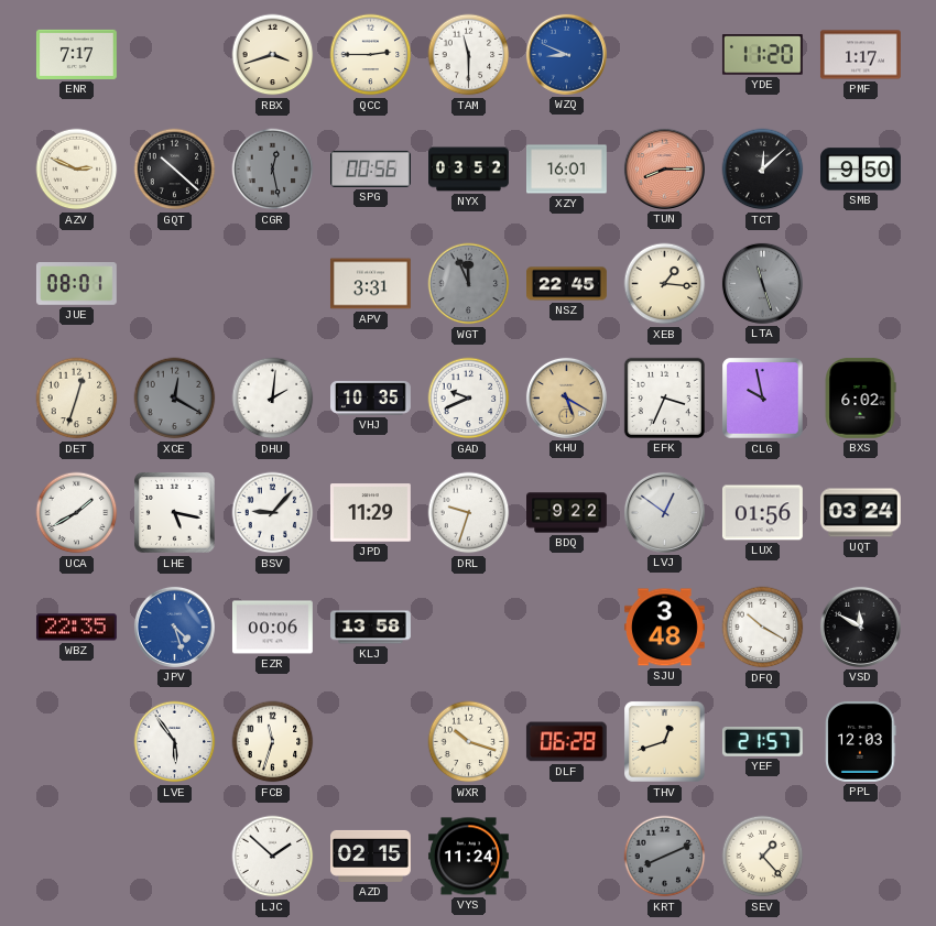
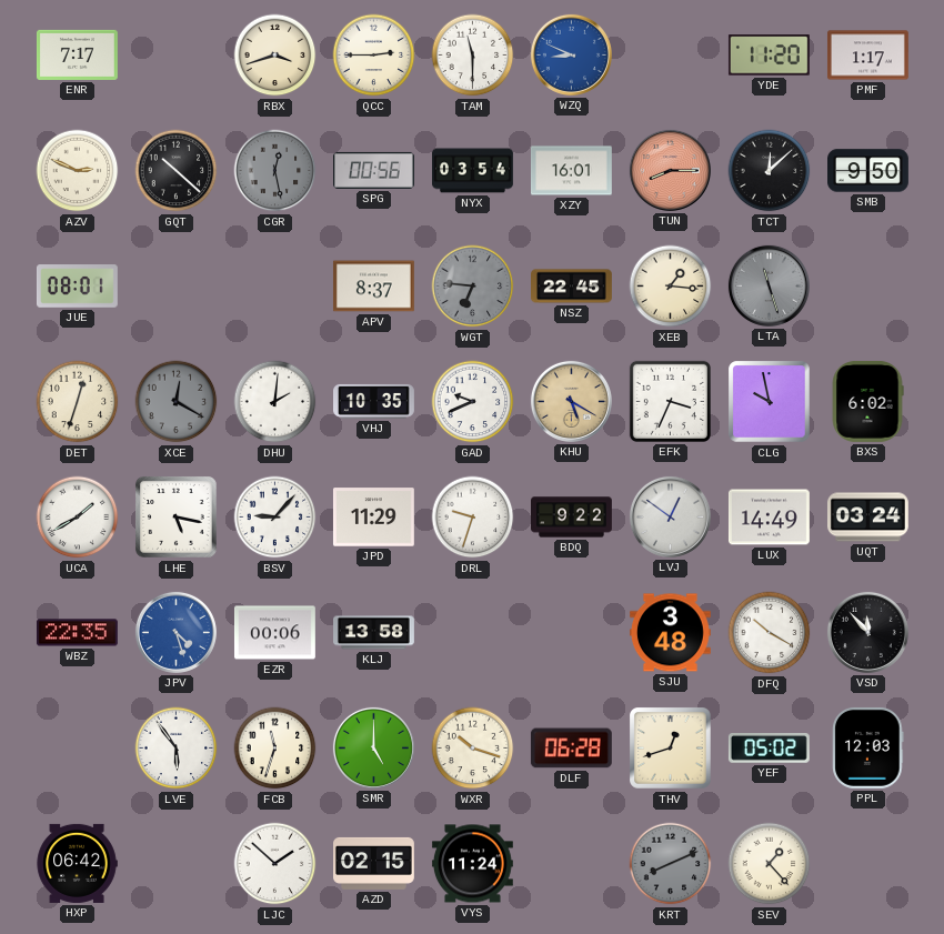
NYX: 03:52 -> 03:54
APV: 3:31 -> 8:37
WGT: 11:56 -> 6:46
LUX: 01:56 -> 14:49
VSD: 11:50 -> 11:53
SMR: none -> 5:00
YEF: 21:57 -> 05:02
HXP: none -> 06:42
